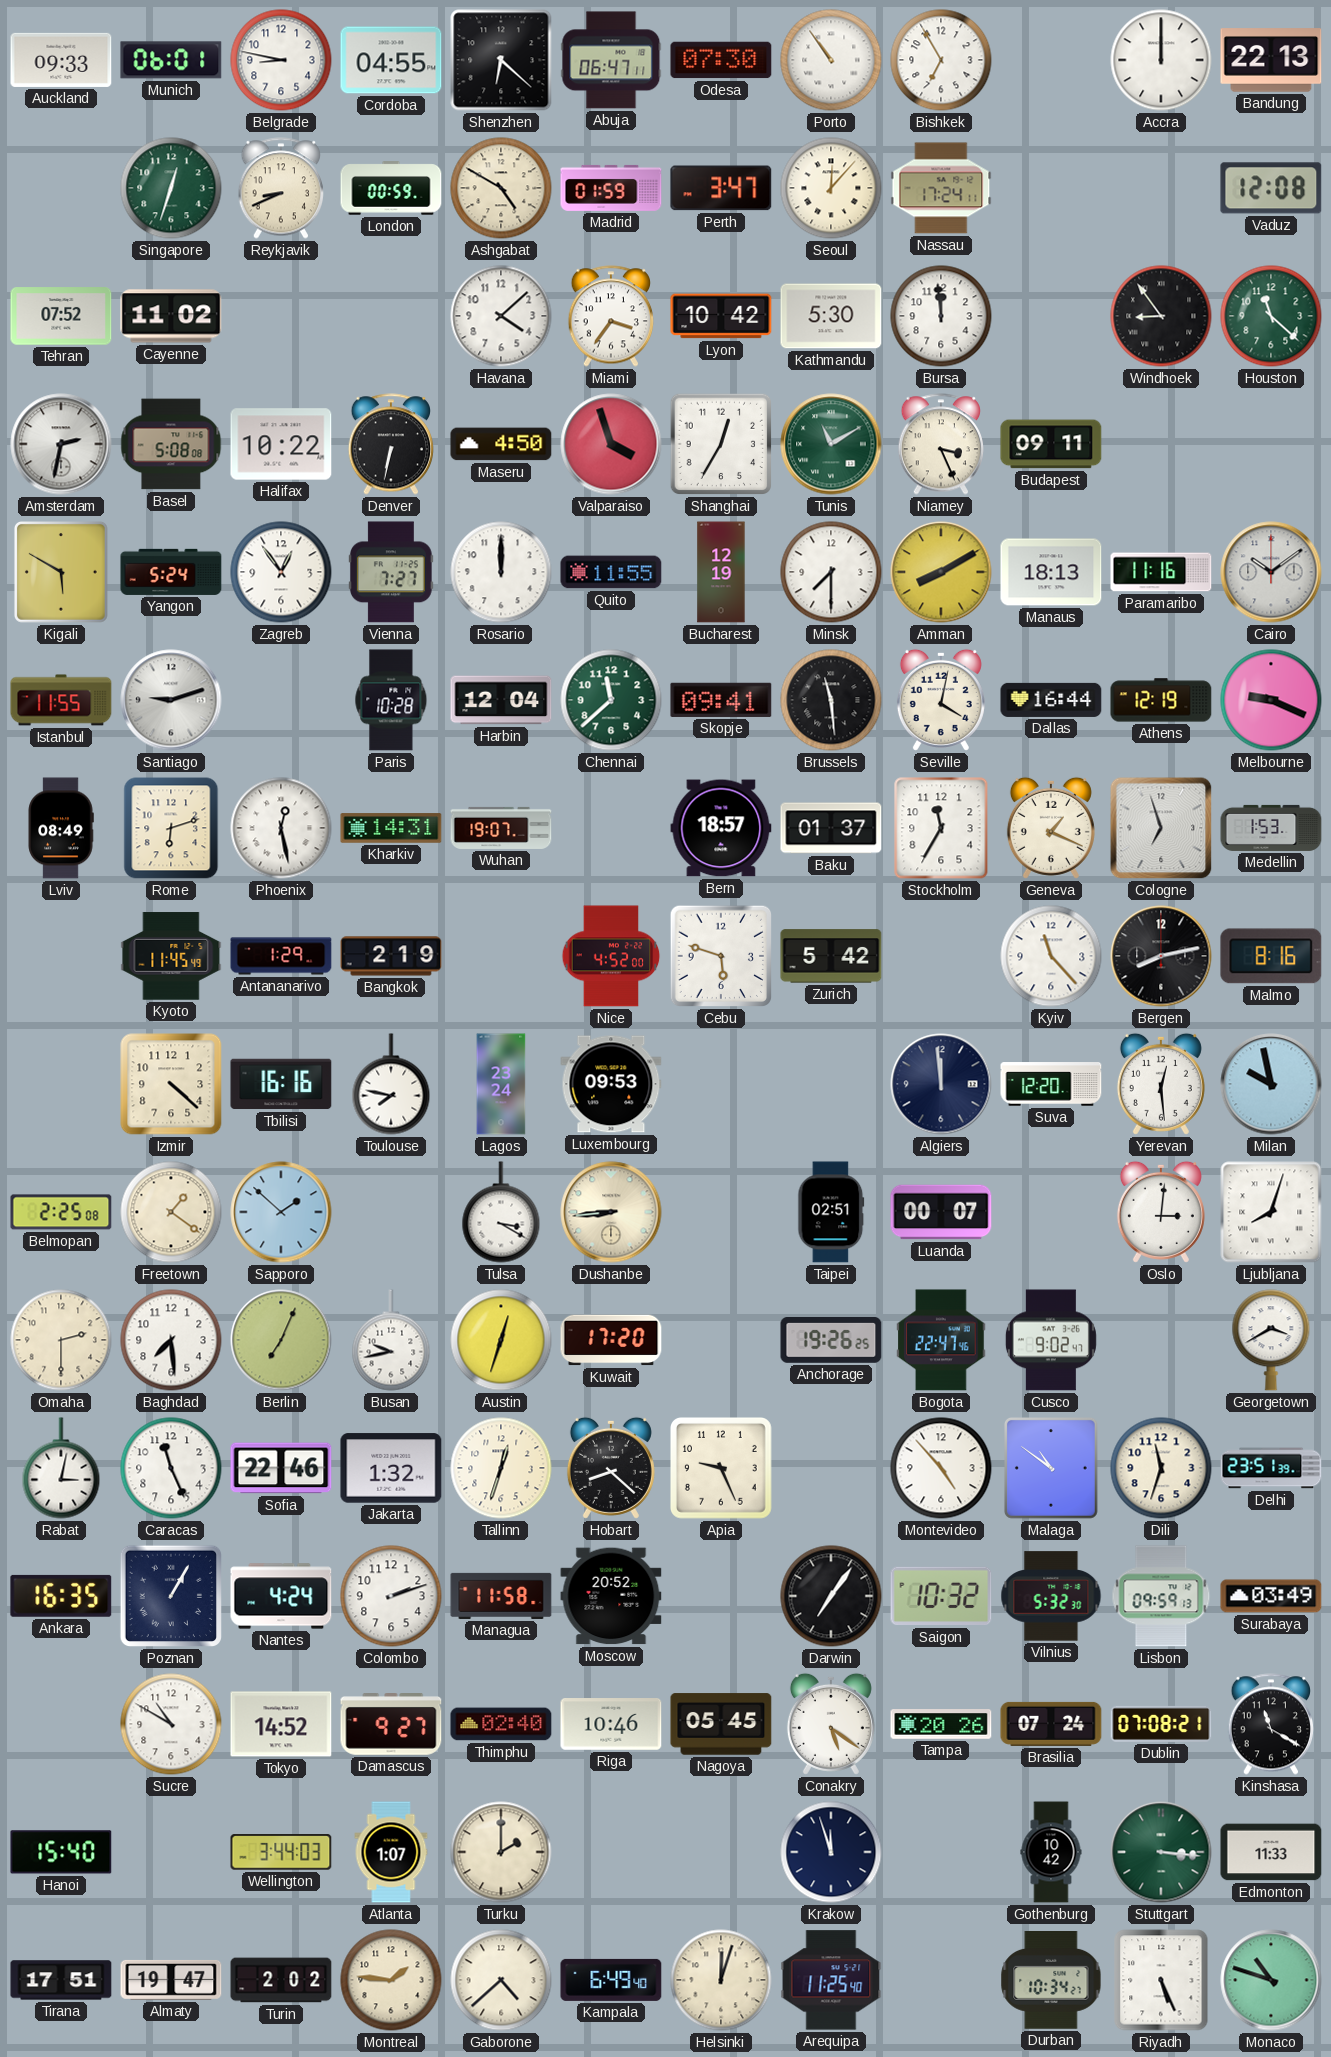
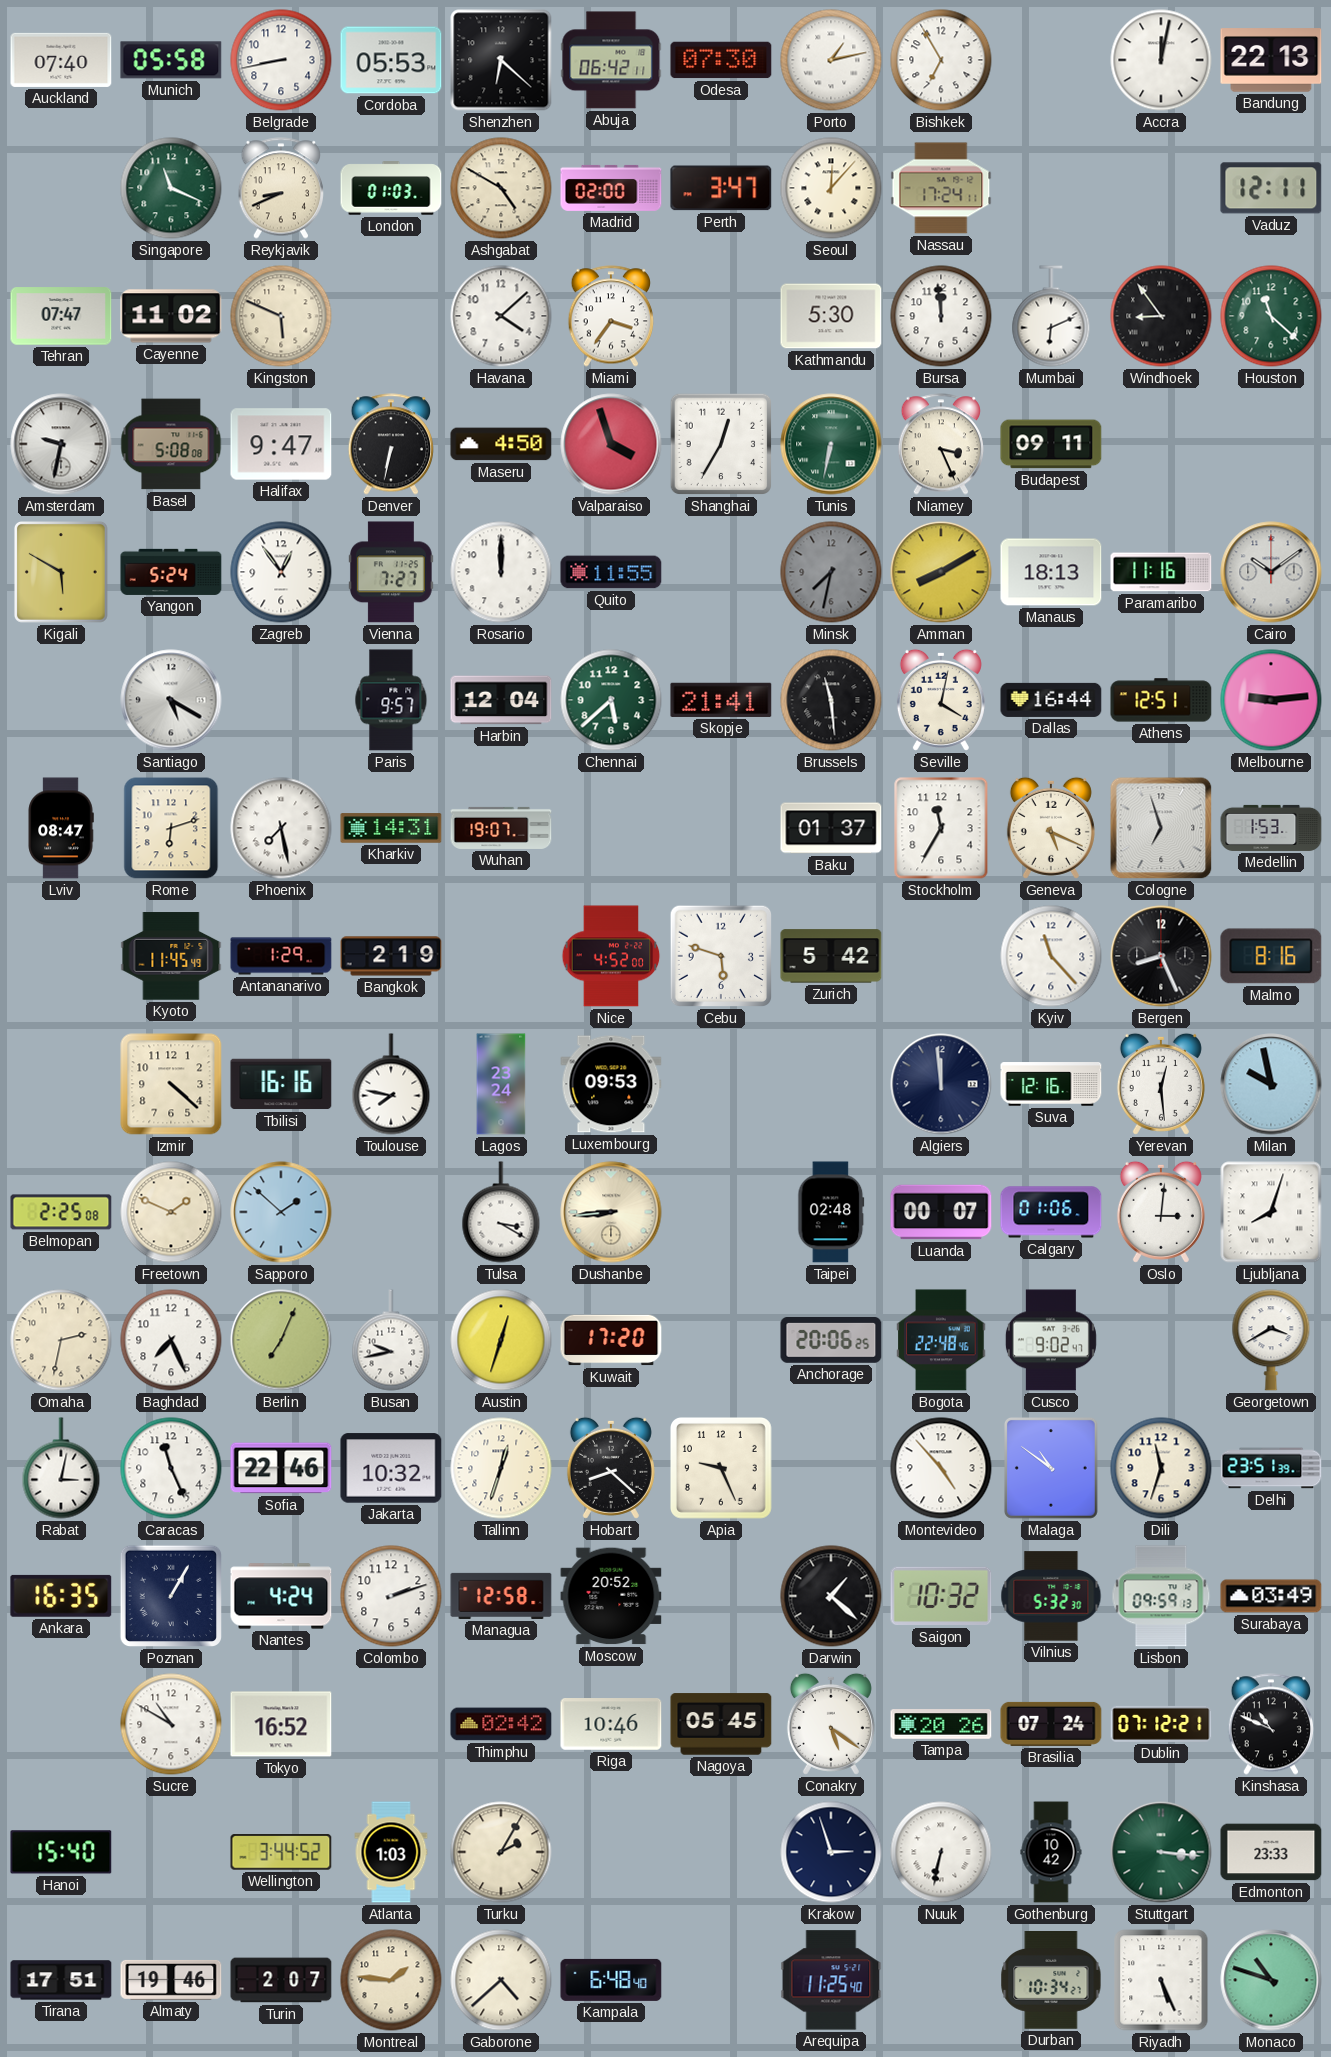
Auckland: 09:33 -> 07:40
Munich: 06:01 -> 05:58
Belgrade: 8:47 -> 8:43
Cordoba: 04:55 -> 05:53
Abuja: 06:47 -> 06:42
Porto: 10:54 -> 1:13
Accra: 12:00 -> 12:02
Singapore: 12:33 -> 11:19
London: 00:59 -> 01:03
Madrid: 01:59 -> 02:00
Vaduz: 12:08 -> 12:11
Tehran: 07:52 -> 07:47
Kingston: none -> 5:49
Lyon: 10:42 -> none
Mumbai: none -> 6:11
Amsterdam: 2:32 -> 9:32
Halifax: 10:22 -> 9:47
Tunis: 11:10 -> 6:32
Bucharest: 12:19 -> none
Minsk: 7:30 -> 7:32
Minsk dial: white -> grey
Istanbul: 11:55 -> none
Santiago: 9:12 -> 5:20
Paris: 10:28 -> 9:57
Chennai: 11:38 -> 5:38
Skopje: 09:41 -> 21:41
Athens: 12:19 -> 12:51
Melbourne: 9:19 -> 9:14
Lviv: 08:49 -> 08:47
Phoenix: 12:28 -> 7:28
Bern: 18:57 -> none
Geneva: 1:19 -> 5:19
Bergen: 8:13 -> 8:26
Suva: 12:20 -> 12:16
Freetown: 1:21 -> 1:49
Taipei: 02:51 -> 02:48
Calgary: none -> 01:06
Omaha: 2:30 -> 2:32
Baghdad: 7:29 -> 7:26
Anchorage: 19:26 -> 20:06
Bogota: 22:47 -> 22:48
Jakarta: 1:32 -> 10:32
Managua: 11:58 -> 12:58
Darwin: 7:06 -> 1:22
Tokyo: 14:52 -> 16:52
Damascus: 9:27 -> none
Thimphu: 02:40 -> 02:42
Dublin: 07:08 -> 07:12
Kinshasa: 11:20 -> 10:49
Wellington: 3:44:03 -> 3:44:52
Atlanta: 1:07 -> 1:03
Turku: 2:00 -> 2:05
Krakow: 11:57 -> 2:57
Nuuk: none -> 6:32
Edmonton: 11:33 -> 23:33
Almaty: 19:47 -> 19:46
Turin: 2:02 -> 2:07
Kampala: 6:49 -> 6:48
Helsinki: 12:03 -> none
